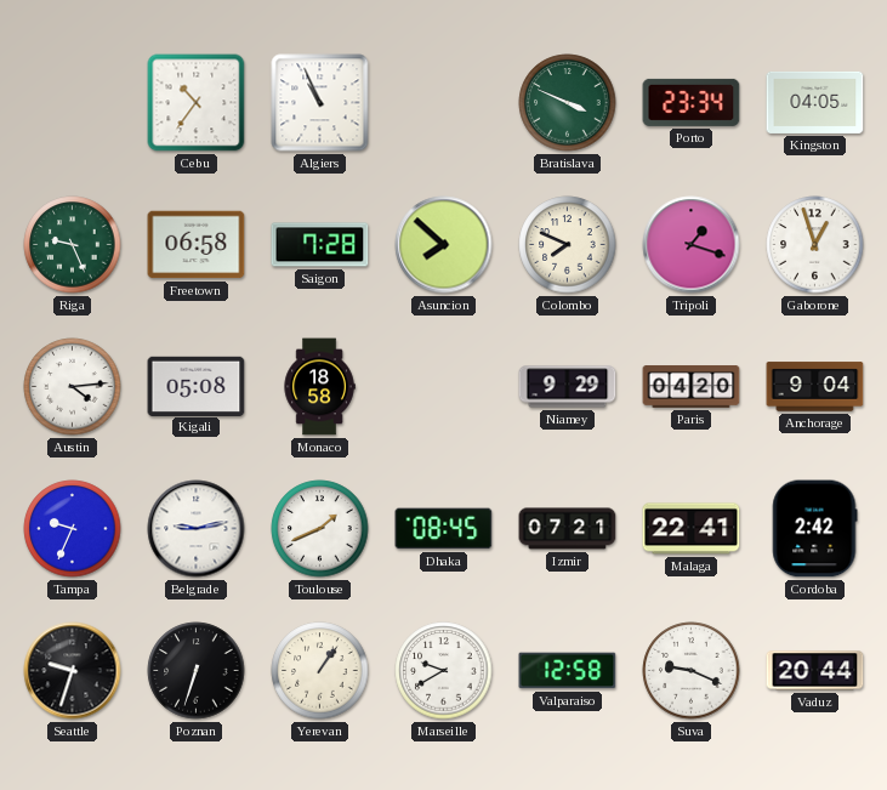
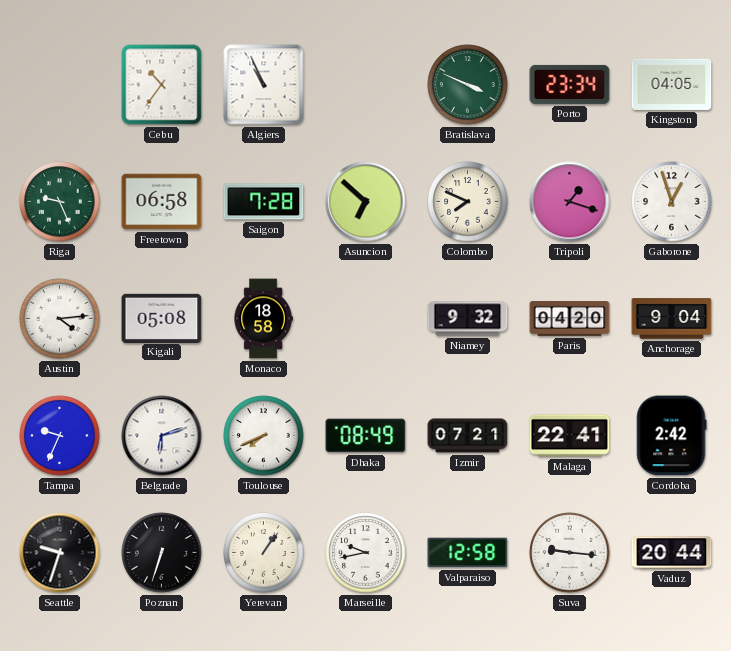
Asuncion: 7:52 -> 6:52
Niamey: 9:29 -> 9:32
Belgrade: 9:13 -> 6:12
Toulouse: 1:41 -> 7:41
Dhaka: 08:45 -> 08:49
Marseille: 9:40 -> 9:43
Suva: 9:19 -> 9:16
